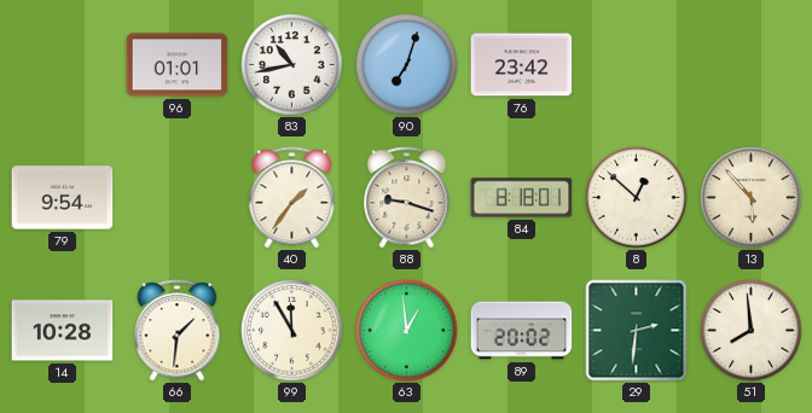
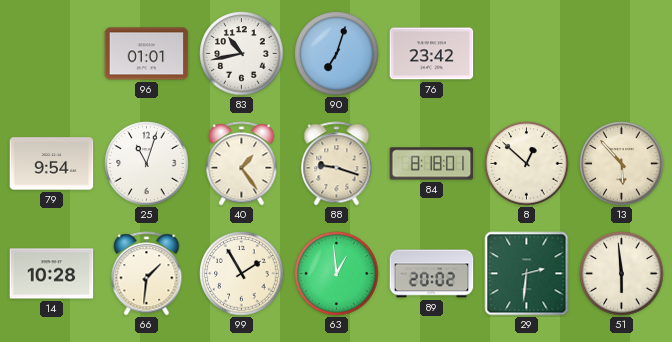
25: none -> 11:03
40: 1:36 -> 1:24
99: 11:55 -> 1:55
51: 7:59 -> 5:59
